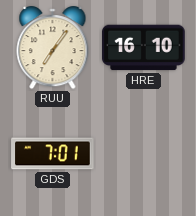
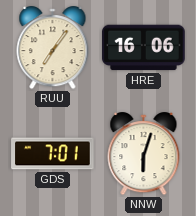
HRE: 16:10 -> 16:06
NNW: none -> 6:03
